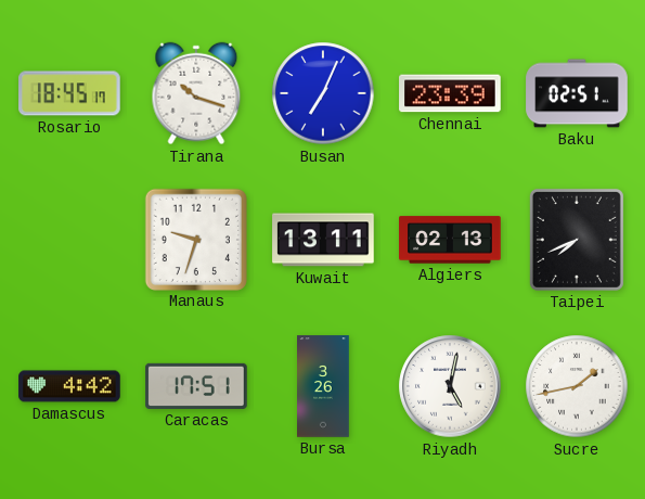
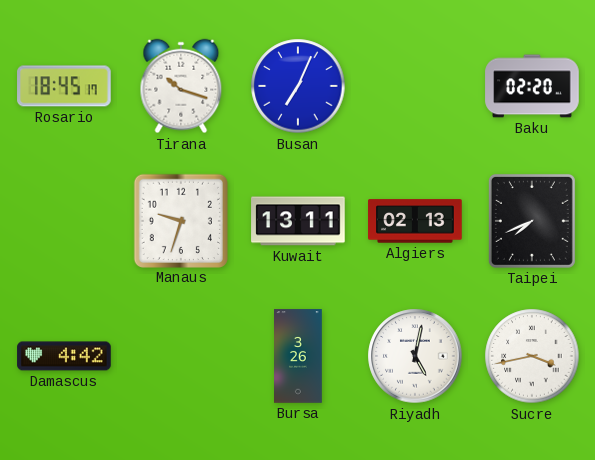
Chennai: 23:39 -> none
Baku: 02:51 -> 02:20
Caracas: 17:51 -> none
Sucre: 1:43 -> 3:43
